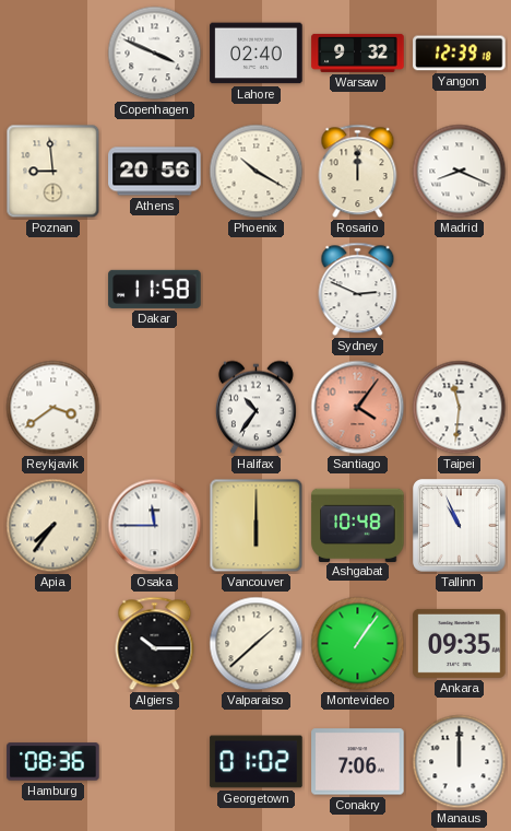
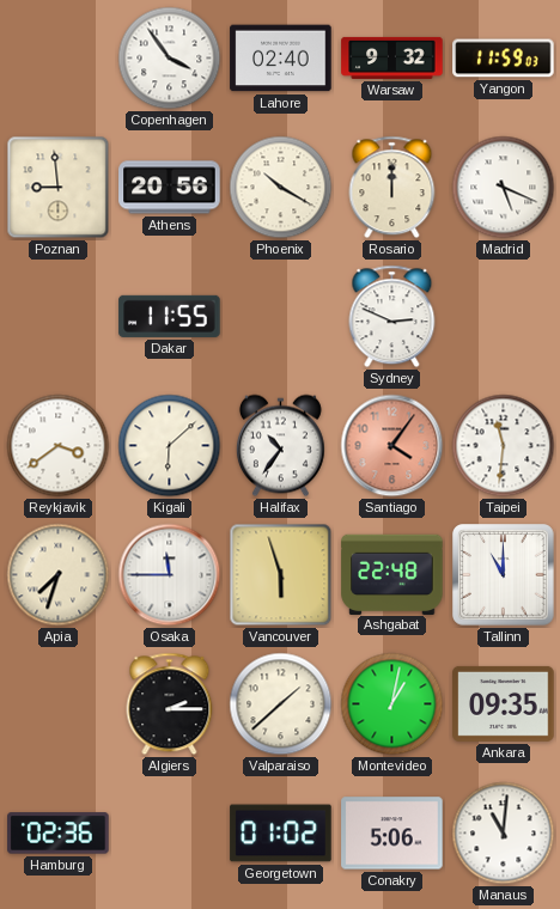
Copenhagen: 3:49 -> 3:54
Yangon: 12:39 -> 11:59
Madrid: 8:19 -> 5:19
Dakar: 11:58 -> 11:55
Kigali: none -> 6:08
Apia: 7:36 -> 7:33
Vancouver: 6:00 -> 5:57
Ashgabat: 10:48 -> 22:48
Tallinn: 10:56 -> 11:00
Algiers: 10:15 -> 2:15
Montevideo: 1:06 -> 1:02
Hamburg: 08:36 -> 02:36
Conakry: 7:06 -> 5:06
Manaus: 12:00 -> 11:01
